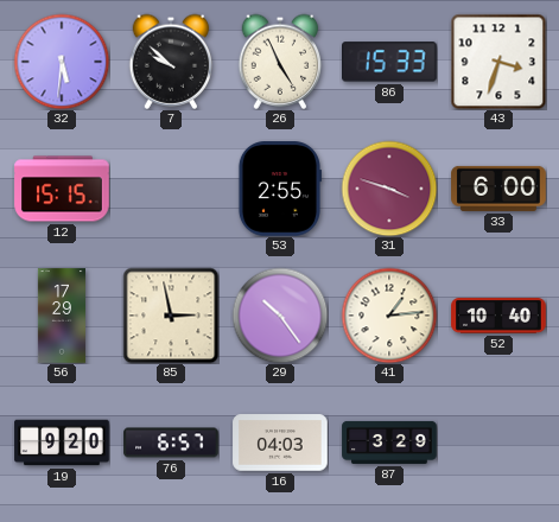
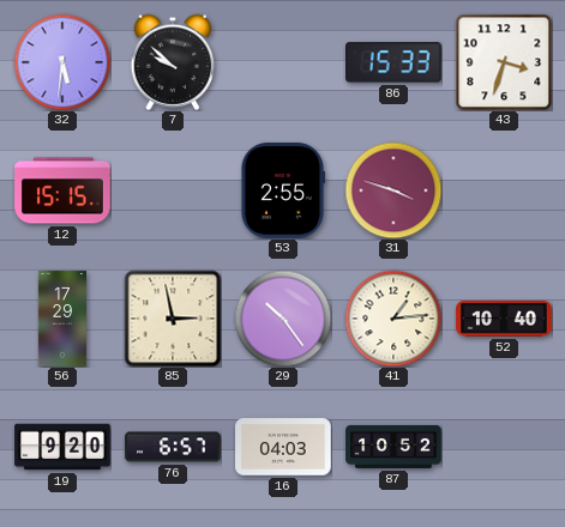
26: 4:56 -> none
33: 6:00 -> none
87: 3:29 -> 10:52
